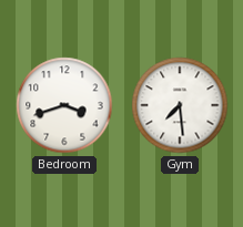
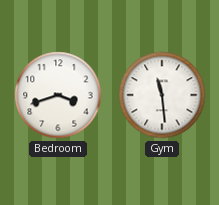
Gym: 7:29 -> 11:29
